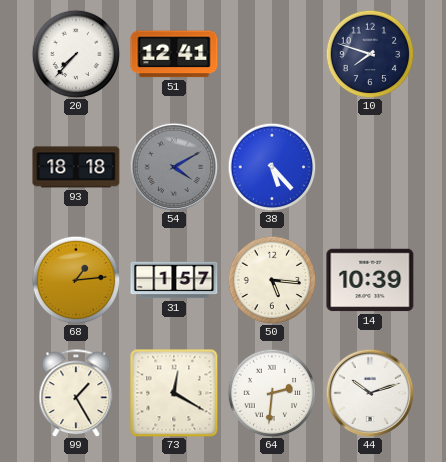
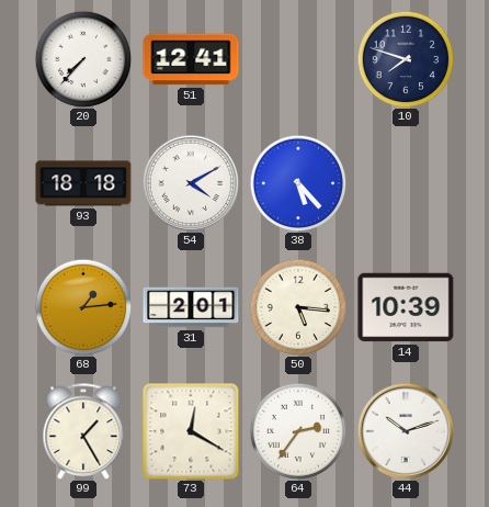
54 dial: grey -> white
31: 1:57 -> 2:01
64: 2:31 -> 2:36
